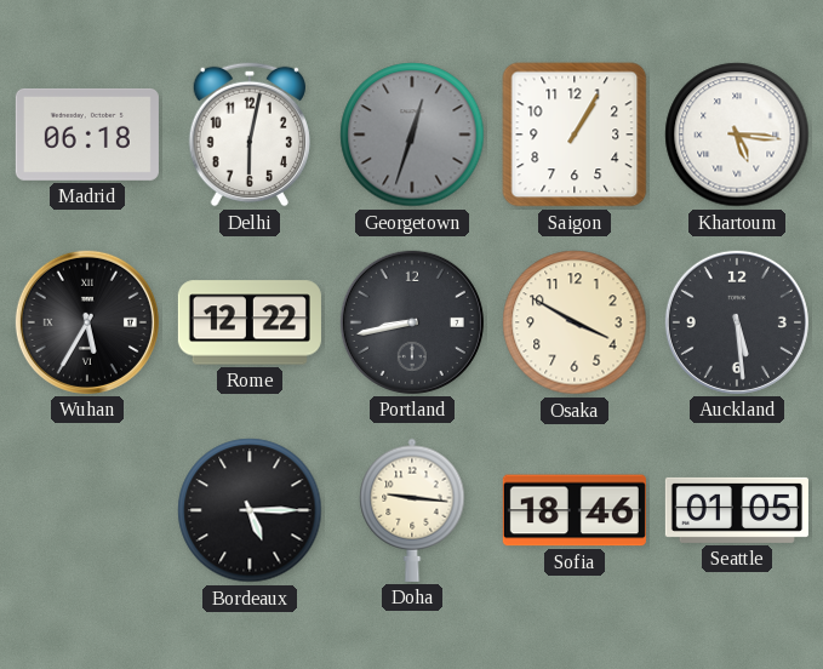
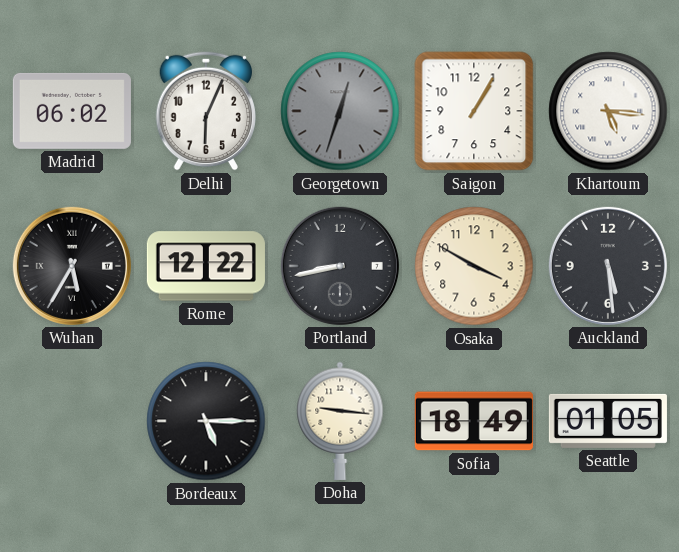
Madrid: 06:18 -> 06:02
Delhi: 6:02 -> 6:04
Sofia: 18:46 -> 18:49
